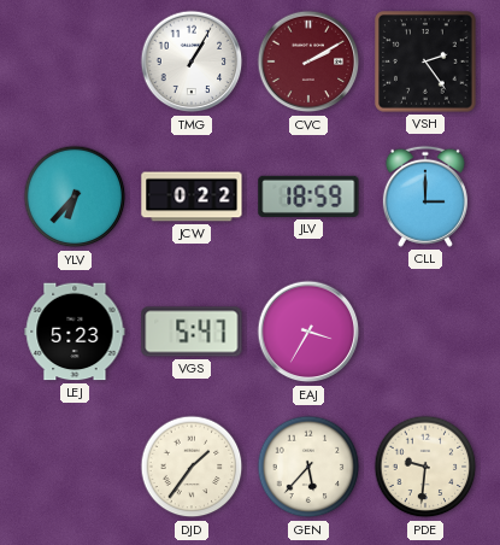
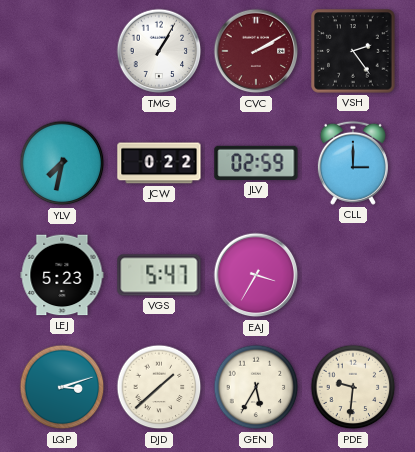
YLV: 6:37 -> 7:32
JLV: 18:59 -> 02:59
LQP: none -> 3:12
DJD: 1:36 -> 1:38
GEN: 5:37 -> 5:35
